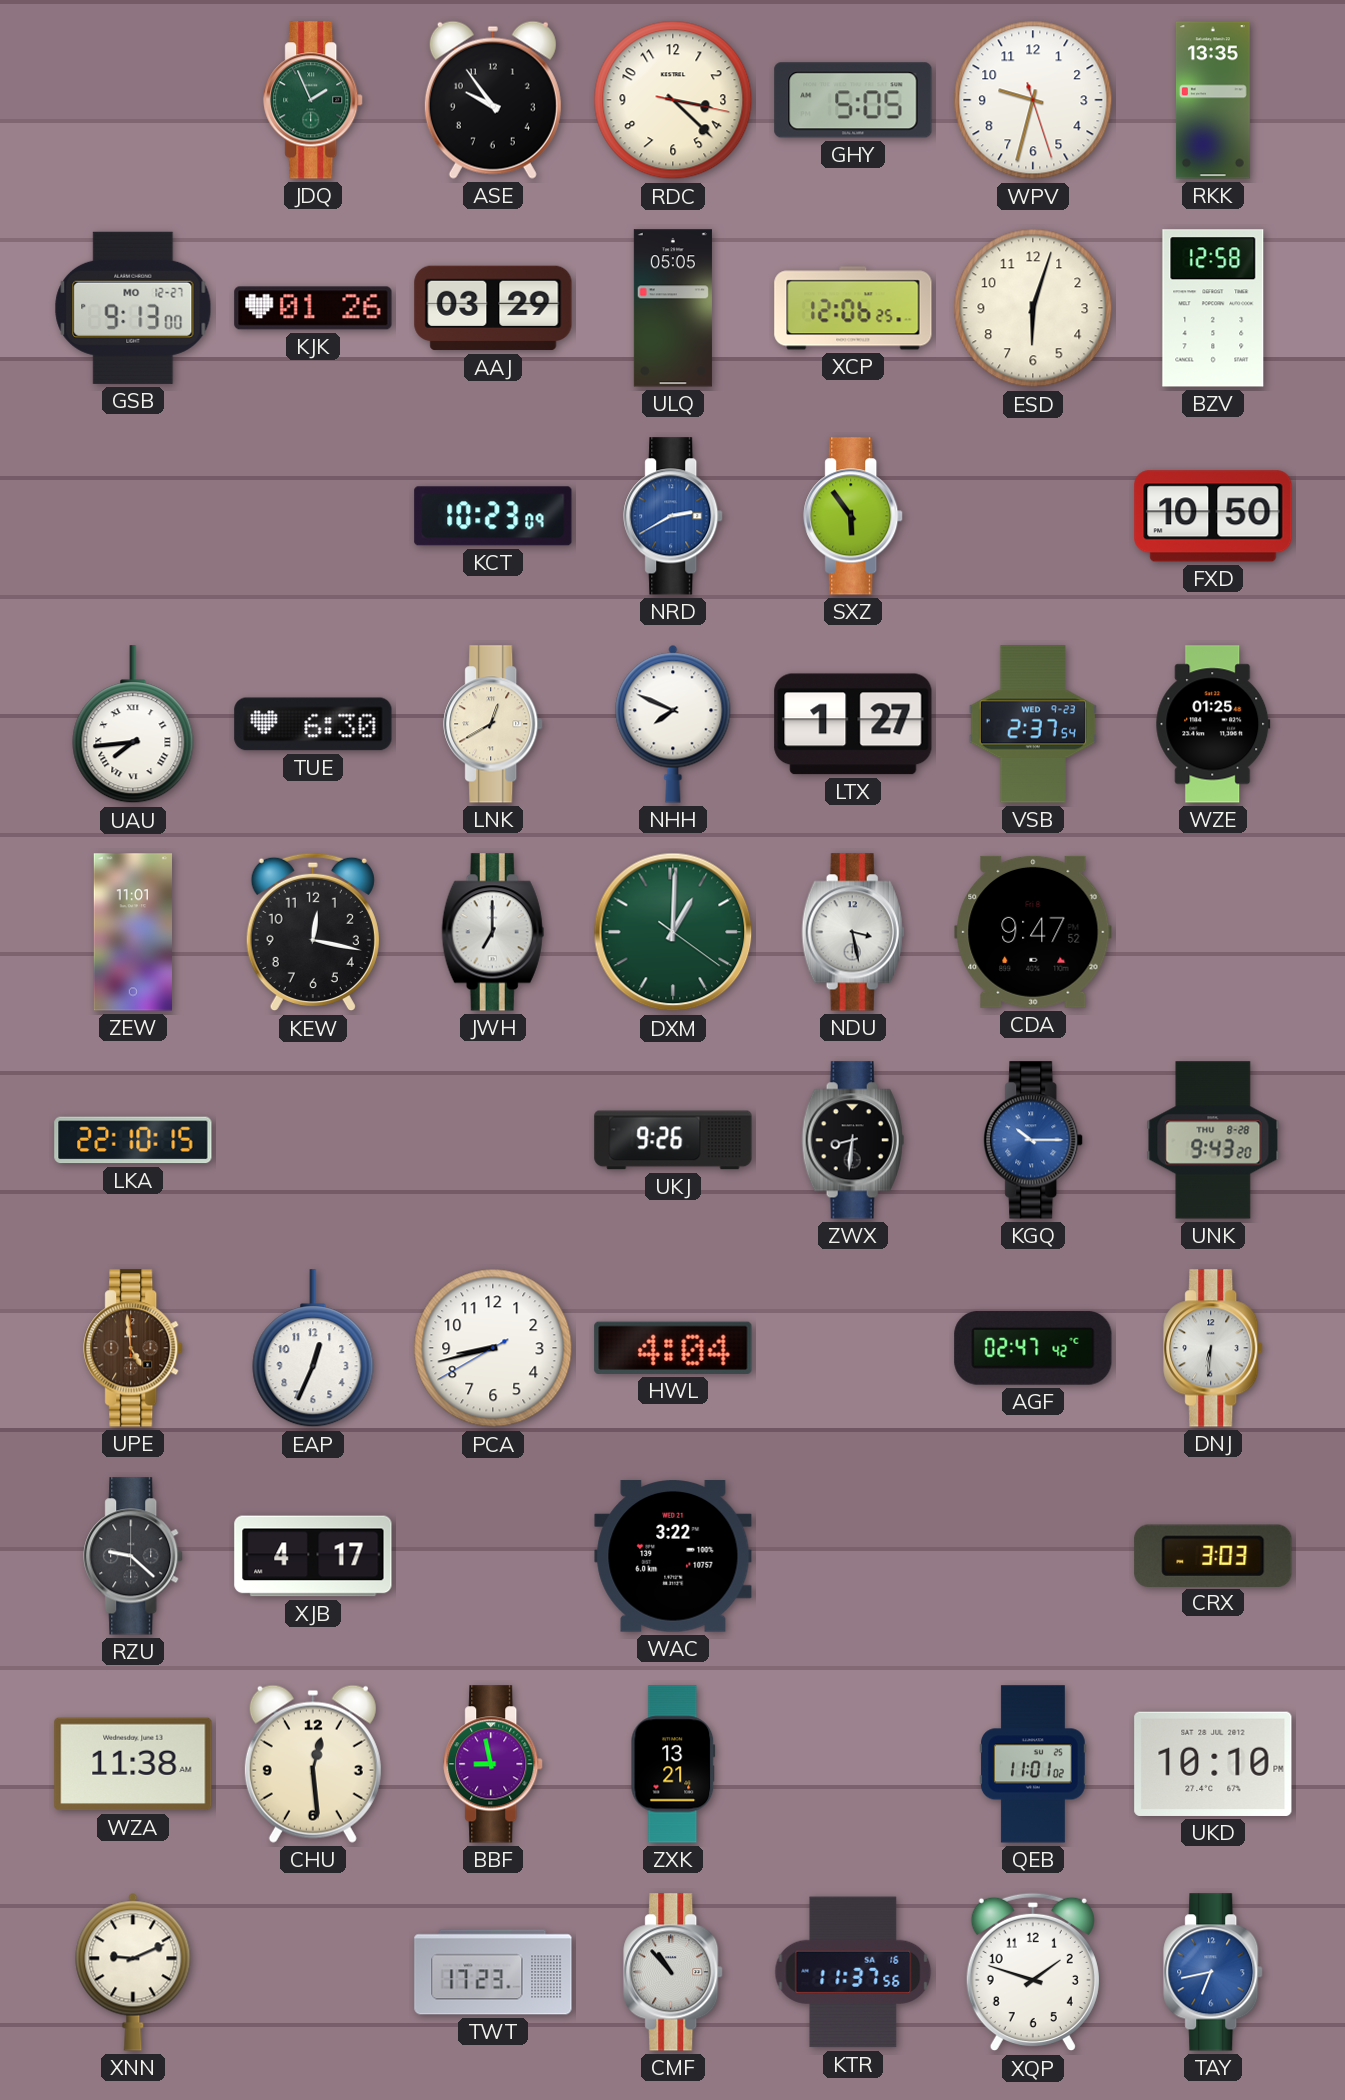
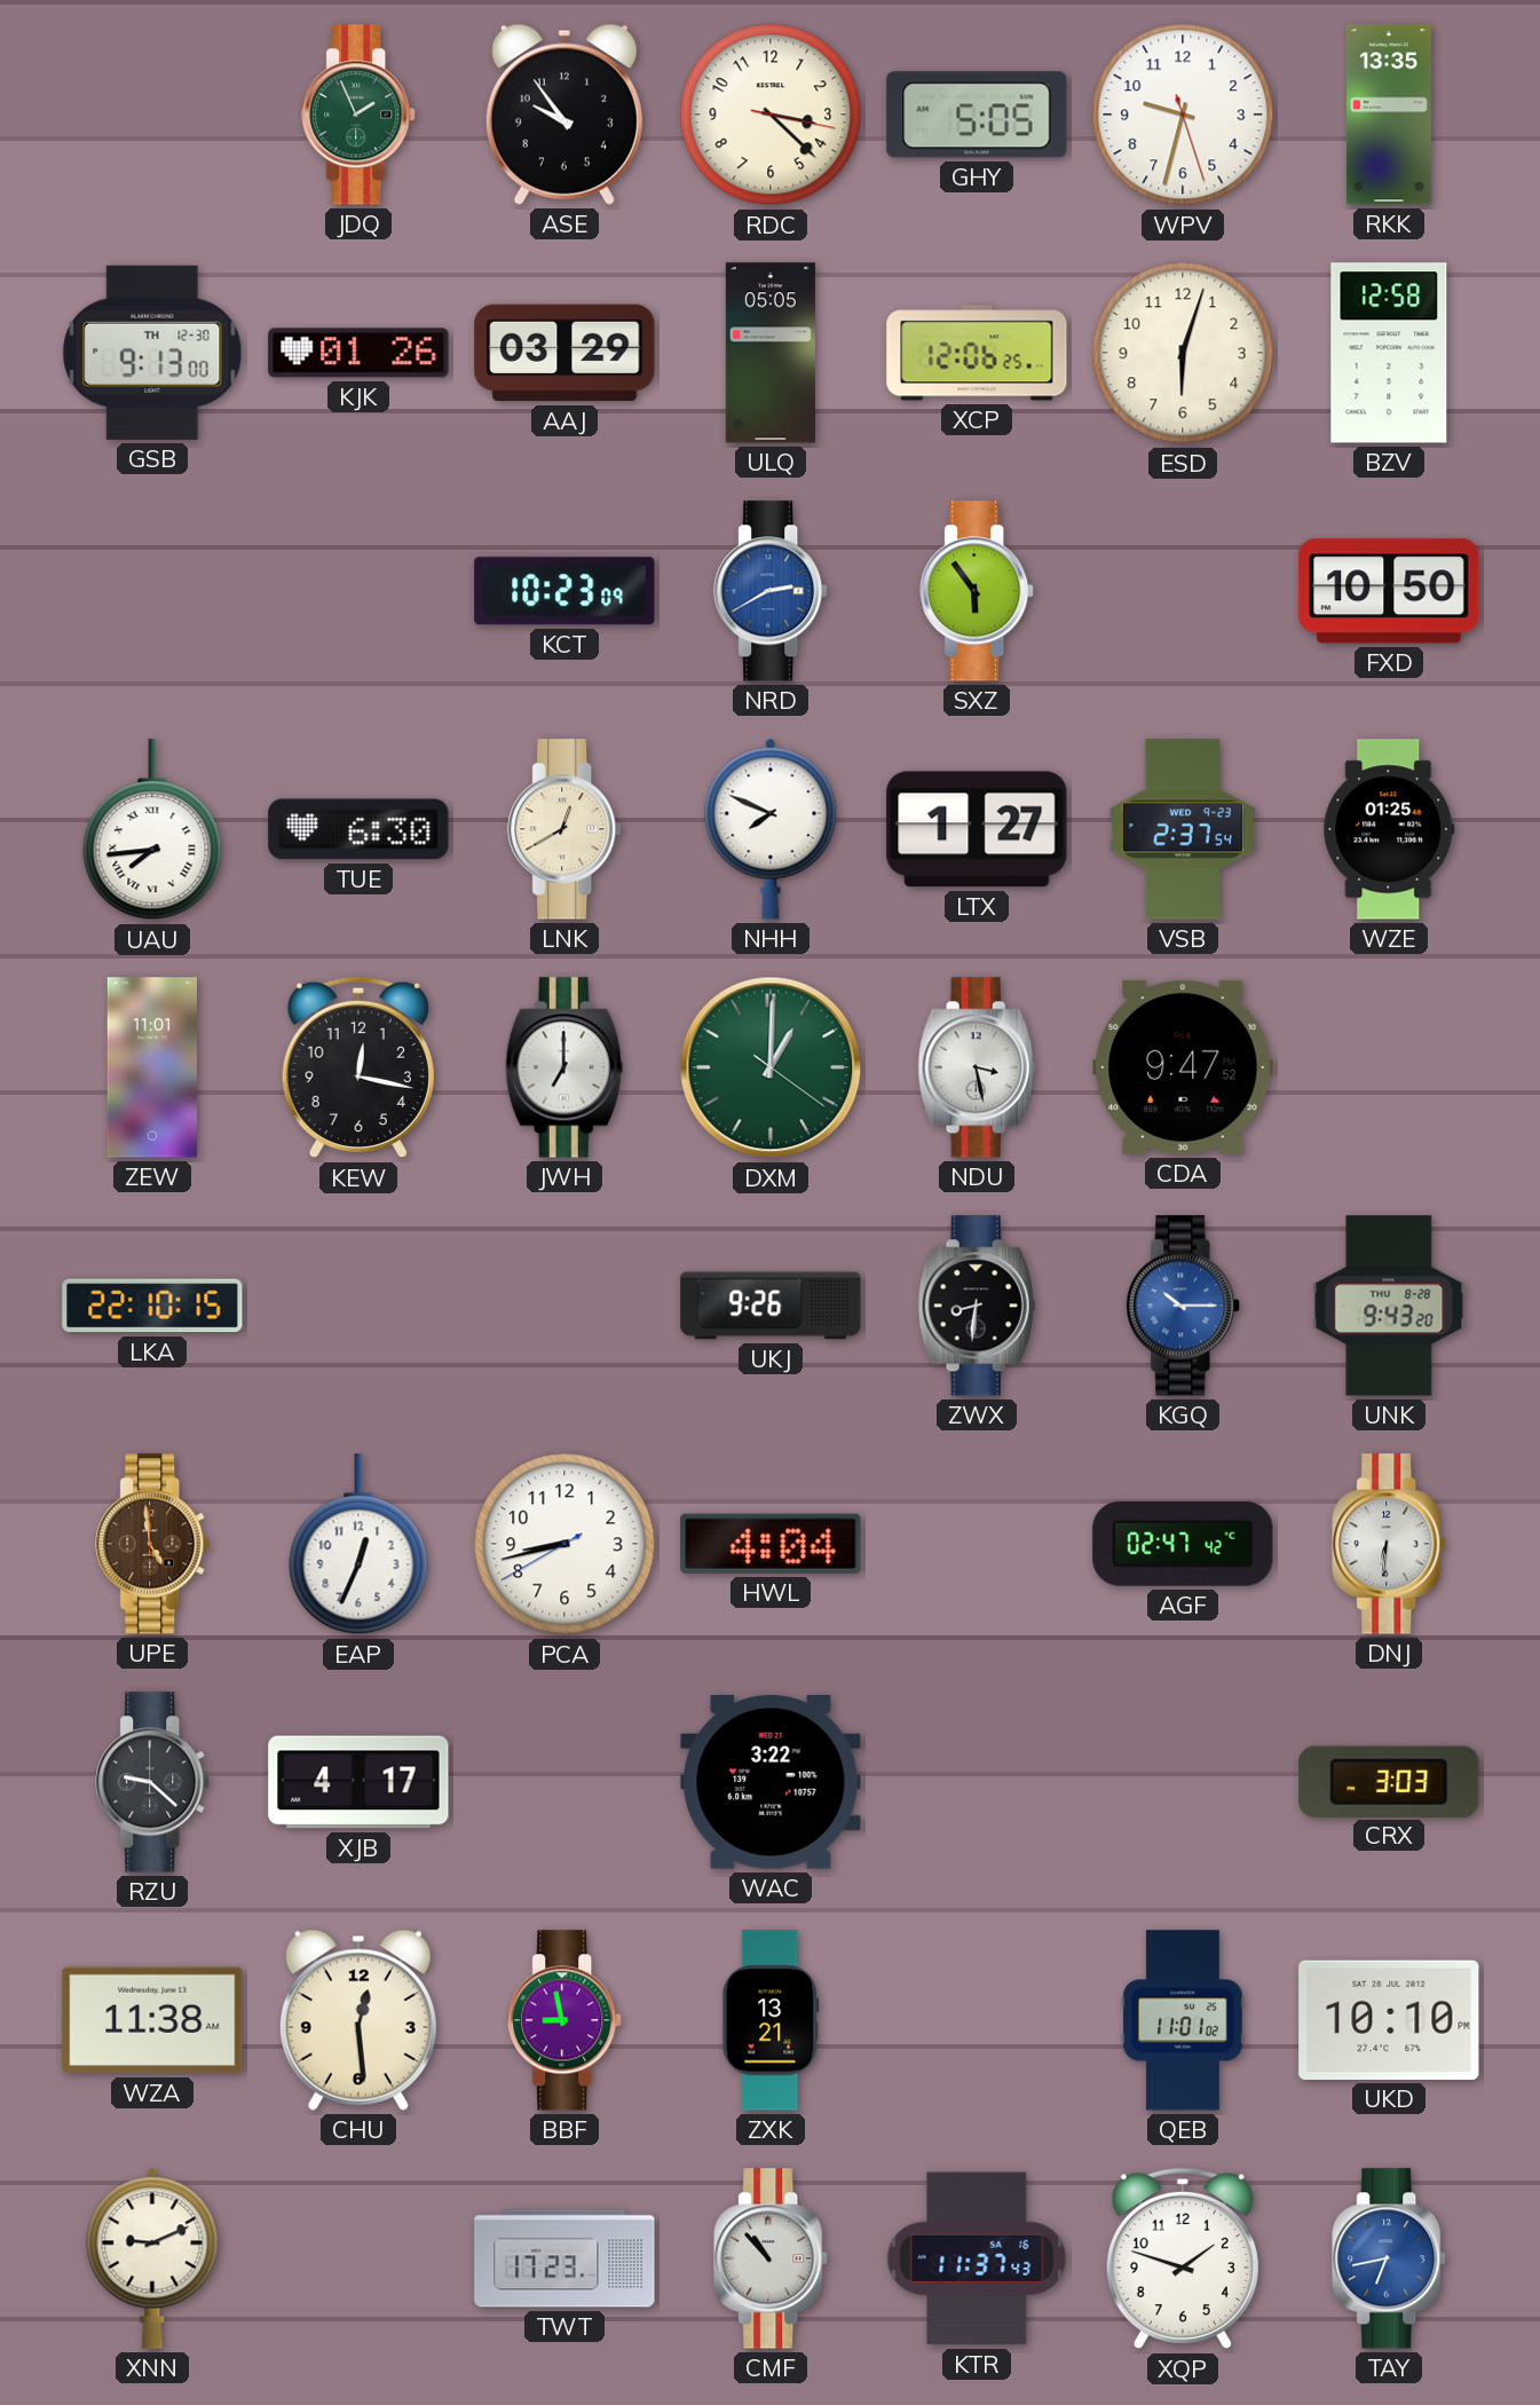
GSB date: MO 12-27 -> TH 12-30
KTR: 11:37:56 -> 11:37:43
